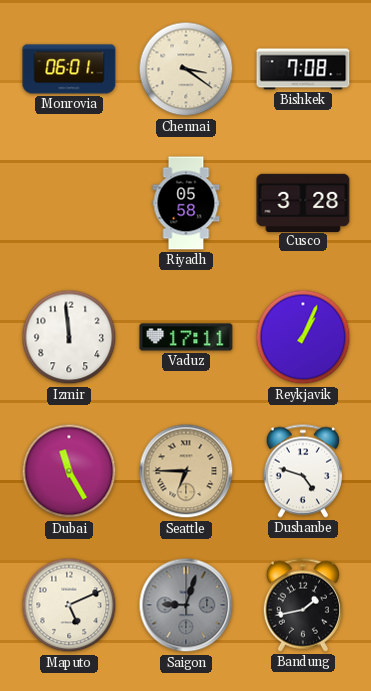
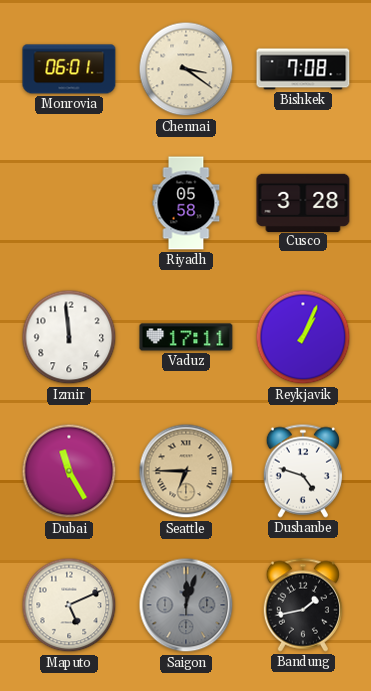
Saigon: 9:03 -> 12:03
